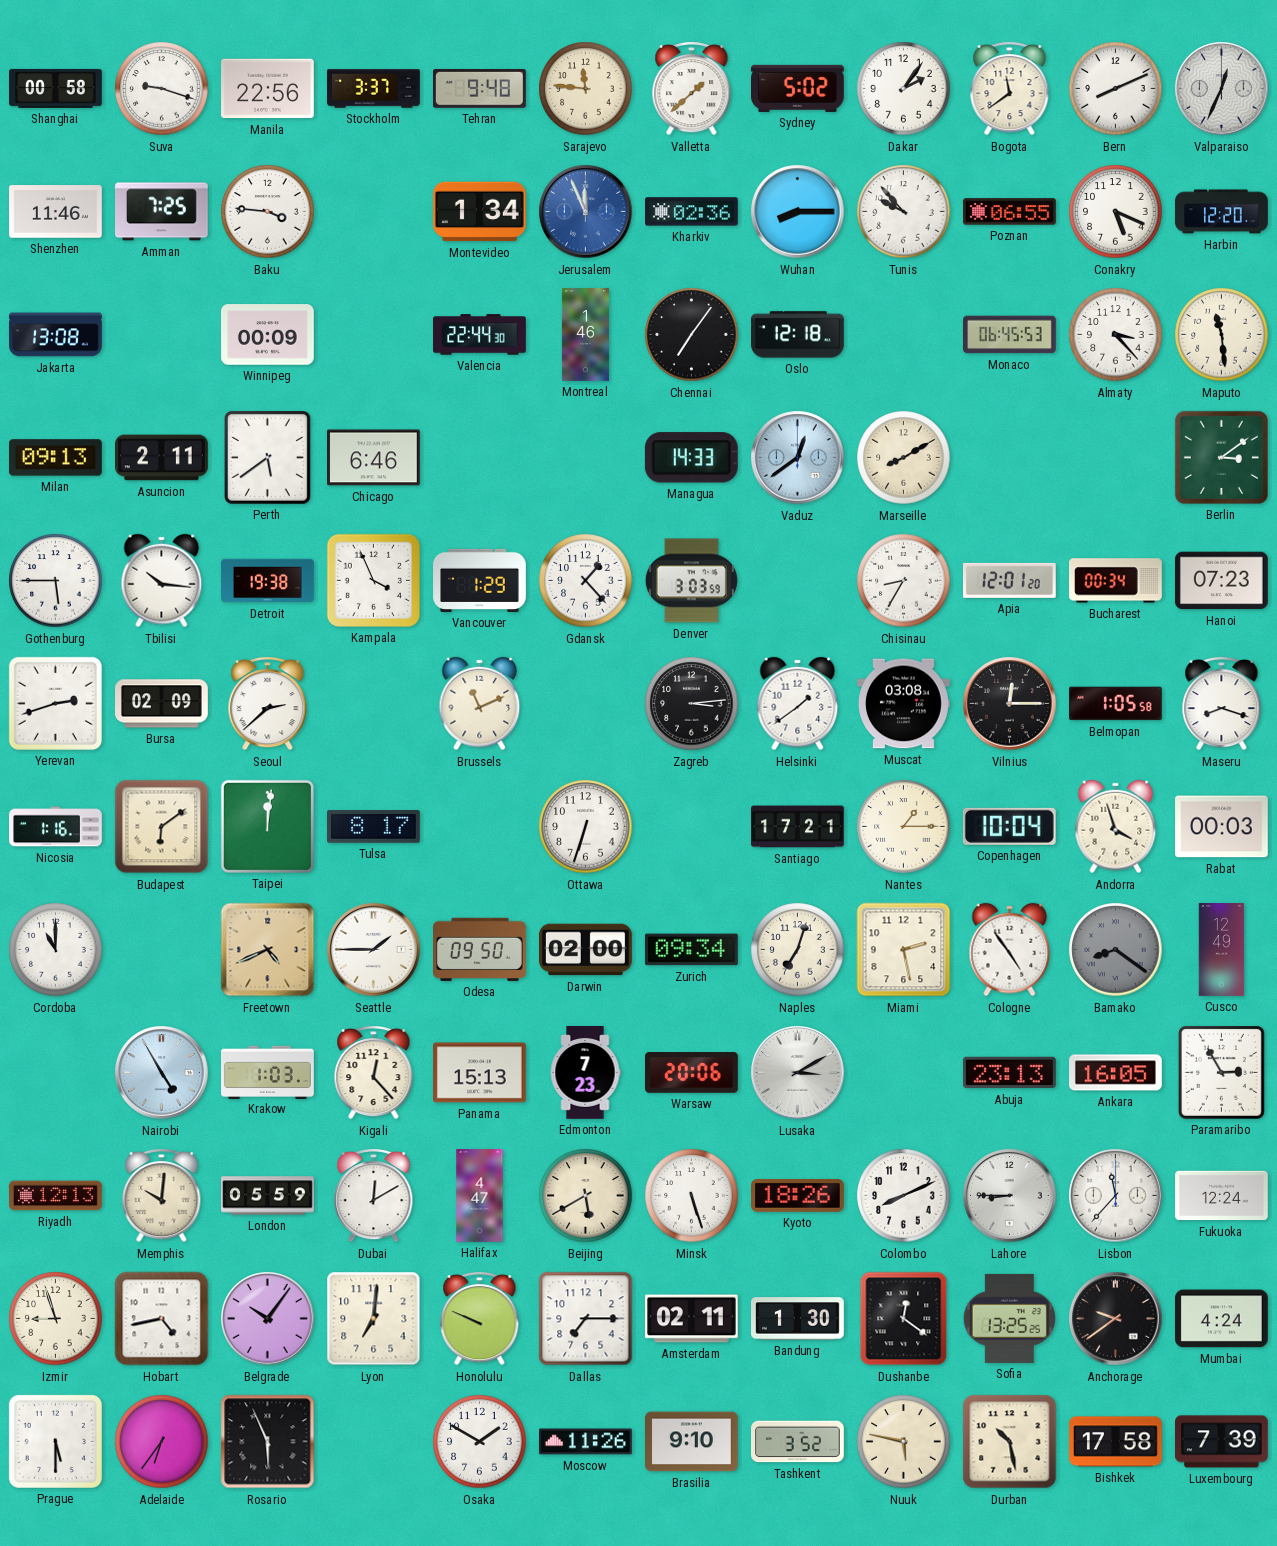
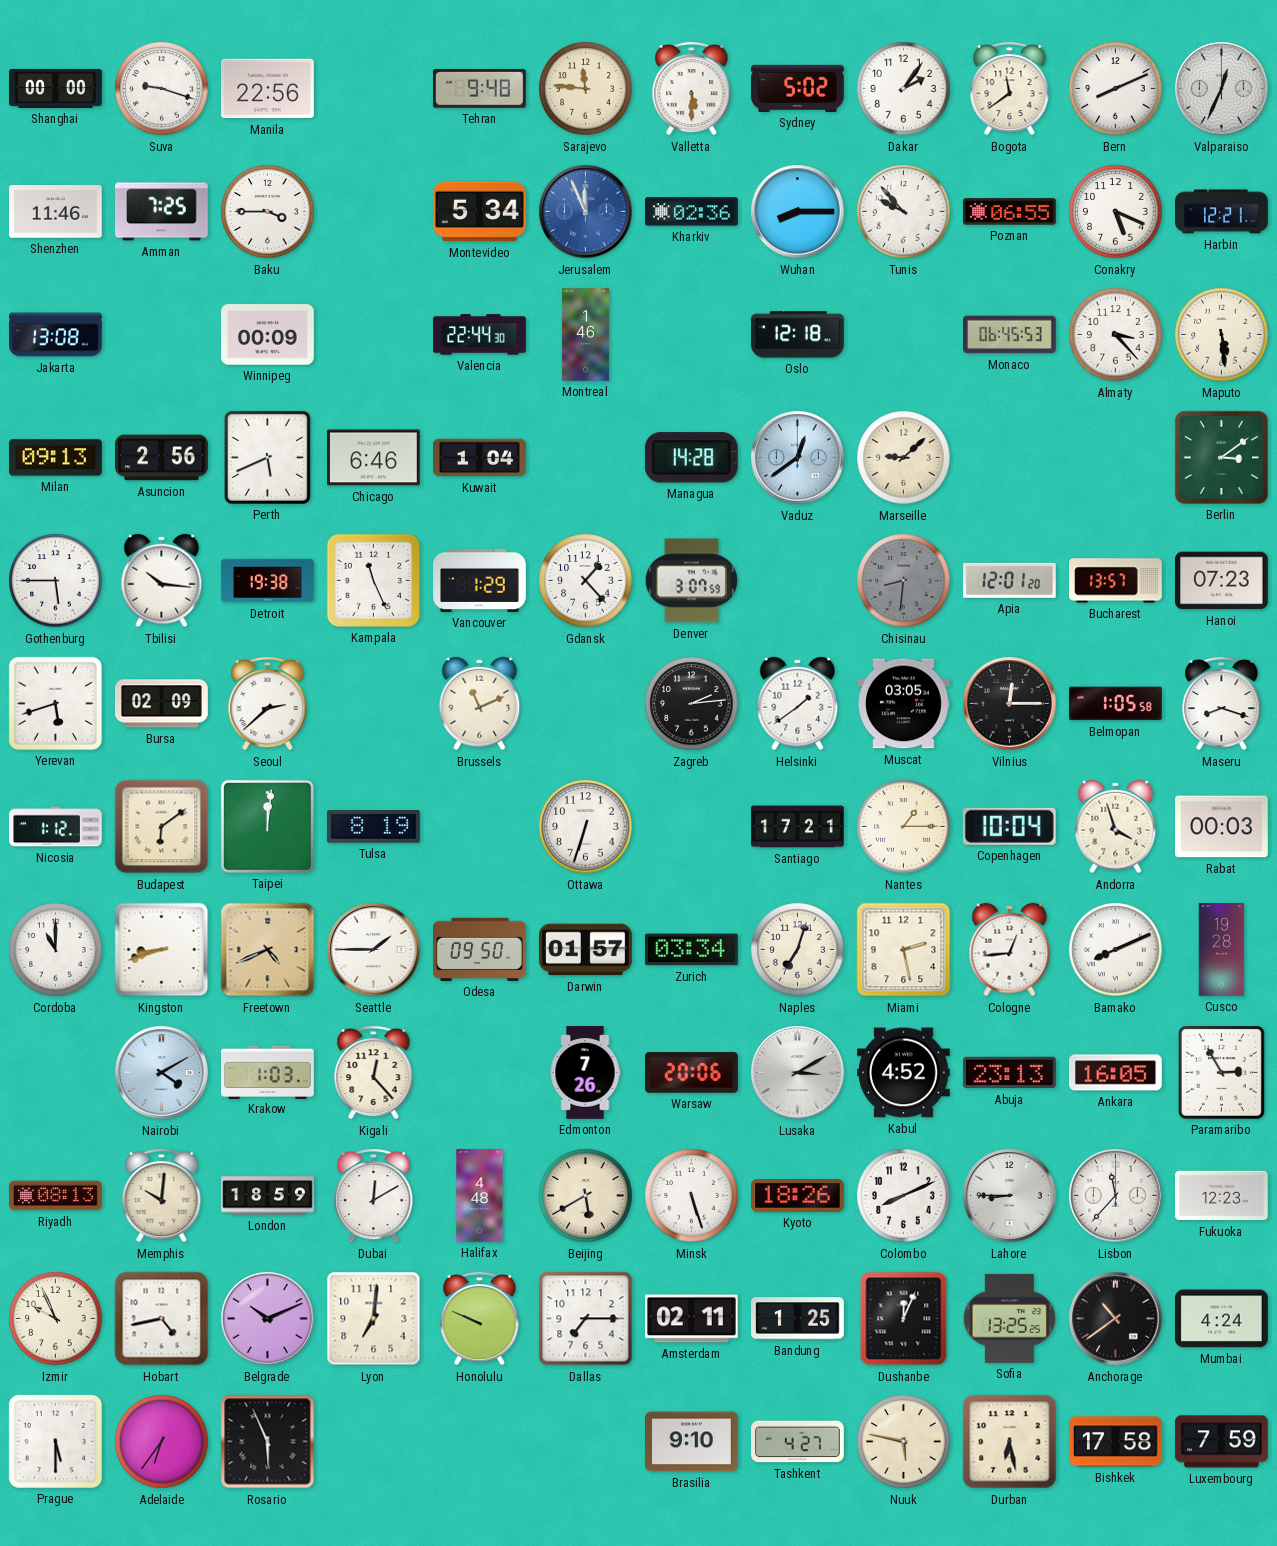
Shanghai: 00:58 -> 00:00
Stockholm: 3:37 -> none
Valletta: 1:38 -> 5:30
Baku: 3:46 -> 3:45
Montevideo: 1:34 -> 5:34
Harbin: 12:20 -> 12:21
Chennai: 7:06 -> none
Maputo: 11:29 -> 5:29
Asuncion: 2:11 -> 2:56
Perth: 5:39 -> 5:41
Kuwait: none -> 1:04
Managua: 14:33 -> 14:28
Marseille: 8:10 -> 9:08
Kampala: 3:56 -> 11:26
Denver: 3:03 -> 3:07
Chisinau: 8:35 -> 8:31
Chisinau dial: white -> grey
Bucharest: 00:34 -> 13:57
Yerevan: 2:42 -> 5:42
Zagreb: 3:14 -> 2:14
Muscat: 03:08 -> 03:05
Nicosia: 1:16 -> 1:12
Tulsa: 8:17 -> 8:19
Kingston: none -> 8:42
Darwin: 02:00 -> 01:57
Zurich: 09:34 -> 03:34
Cologne: 4:54 -> 12:44
Bamako: 8:21 -> 8:11
Bamako dial: grey -> white
Cusco: 12:49 -> 19:28
Nairobi: 4:55 -> 4:10
Panama: 15:13 -> none
Edmonton: 7:23 -> 7:26
Kabul: none -> 4:52
Riyadh: 12:13 -> 08:13
London: 05:59 -> 18:59
Halifax: 4:47 -> 4:48
Fukuoka: 12:24 -> 12:23
Izmir: 8:57 -> 9:56
Belgrade: 10:06 -> 10:11
Bandung: 1:30 -> 1:25
Dushanbe: 12:21 -> 12:04
Anchorage: 9:39 -> 10:39
Osaka: 1:50 -> none
Moscow: 11:26 -> none
Tashkent: 3:52 -> 4:27
Durban: 10:28 -> 6:28
Luxembourg: 7:39 -> 7:59
